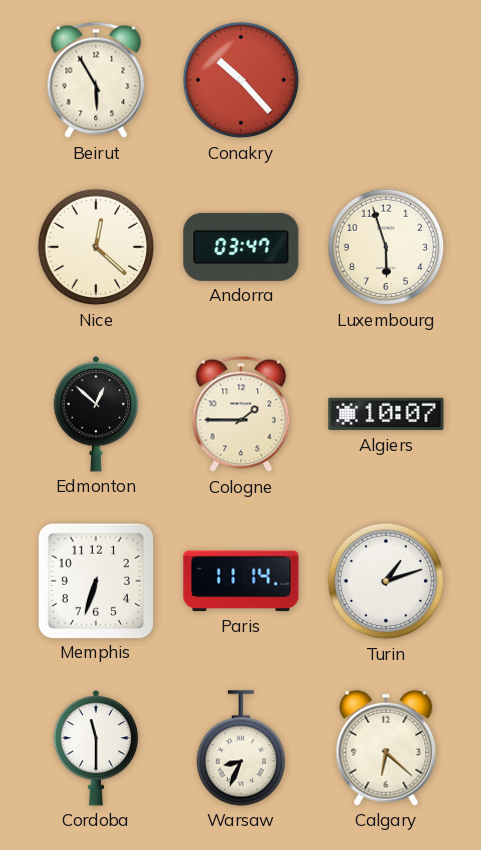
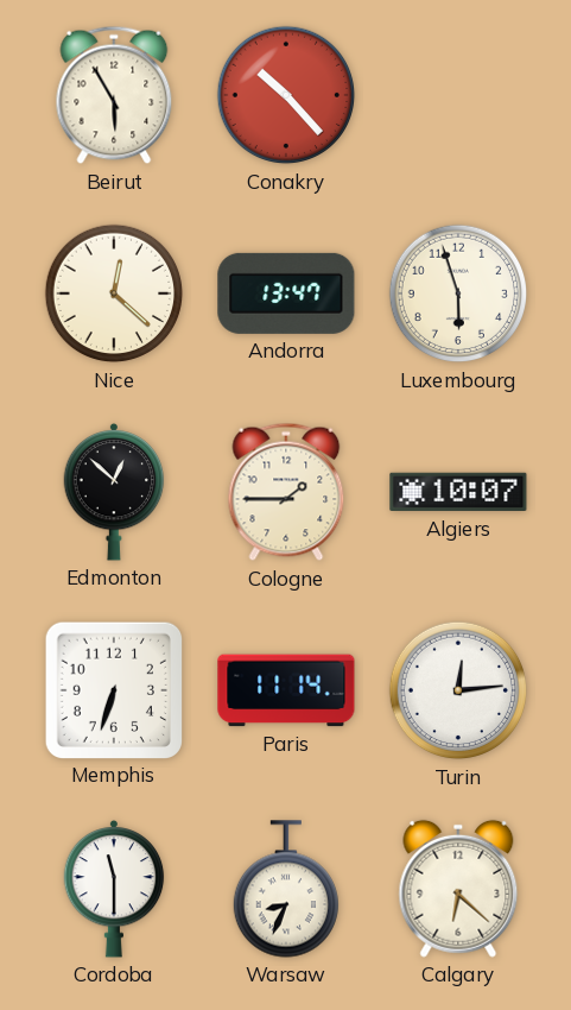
Andorra: 03:47 -> 13:47
Turin: 1:12 -> 12:14
